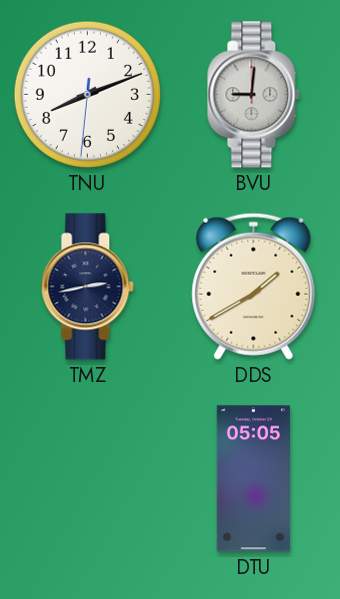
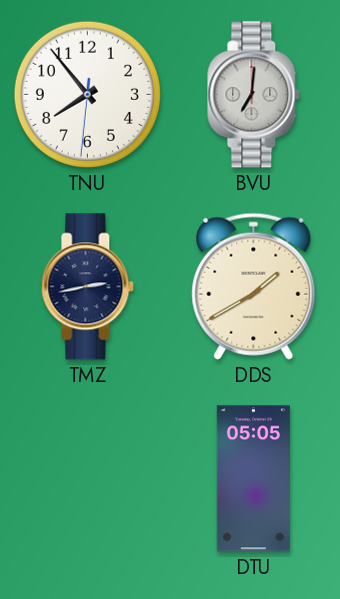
TNU: 8:11 -> 7:53
BVU: 9:01 -> 7:01
